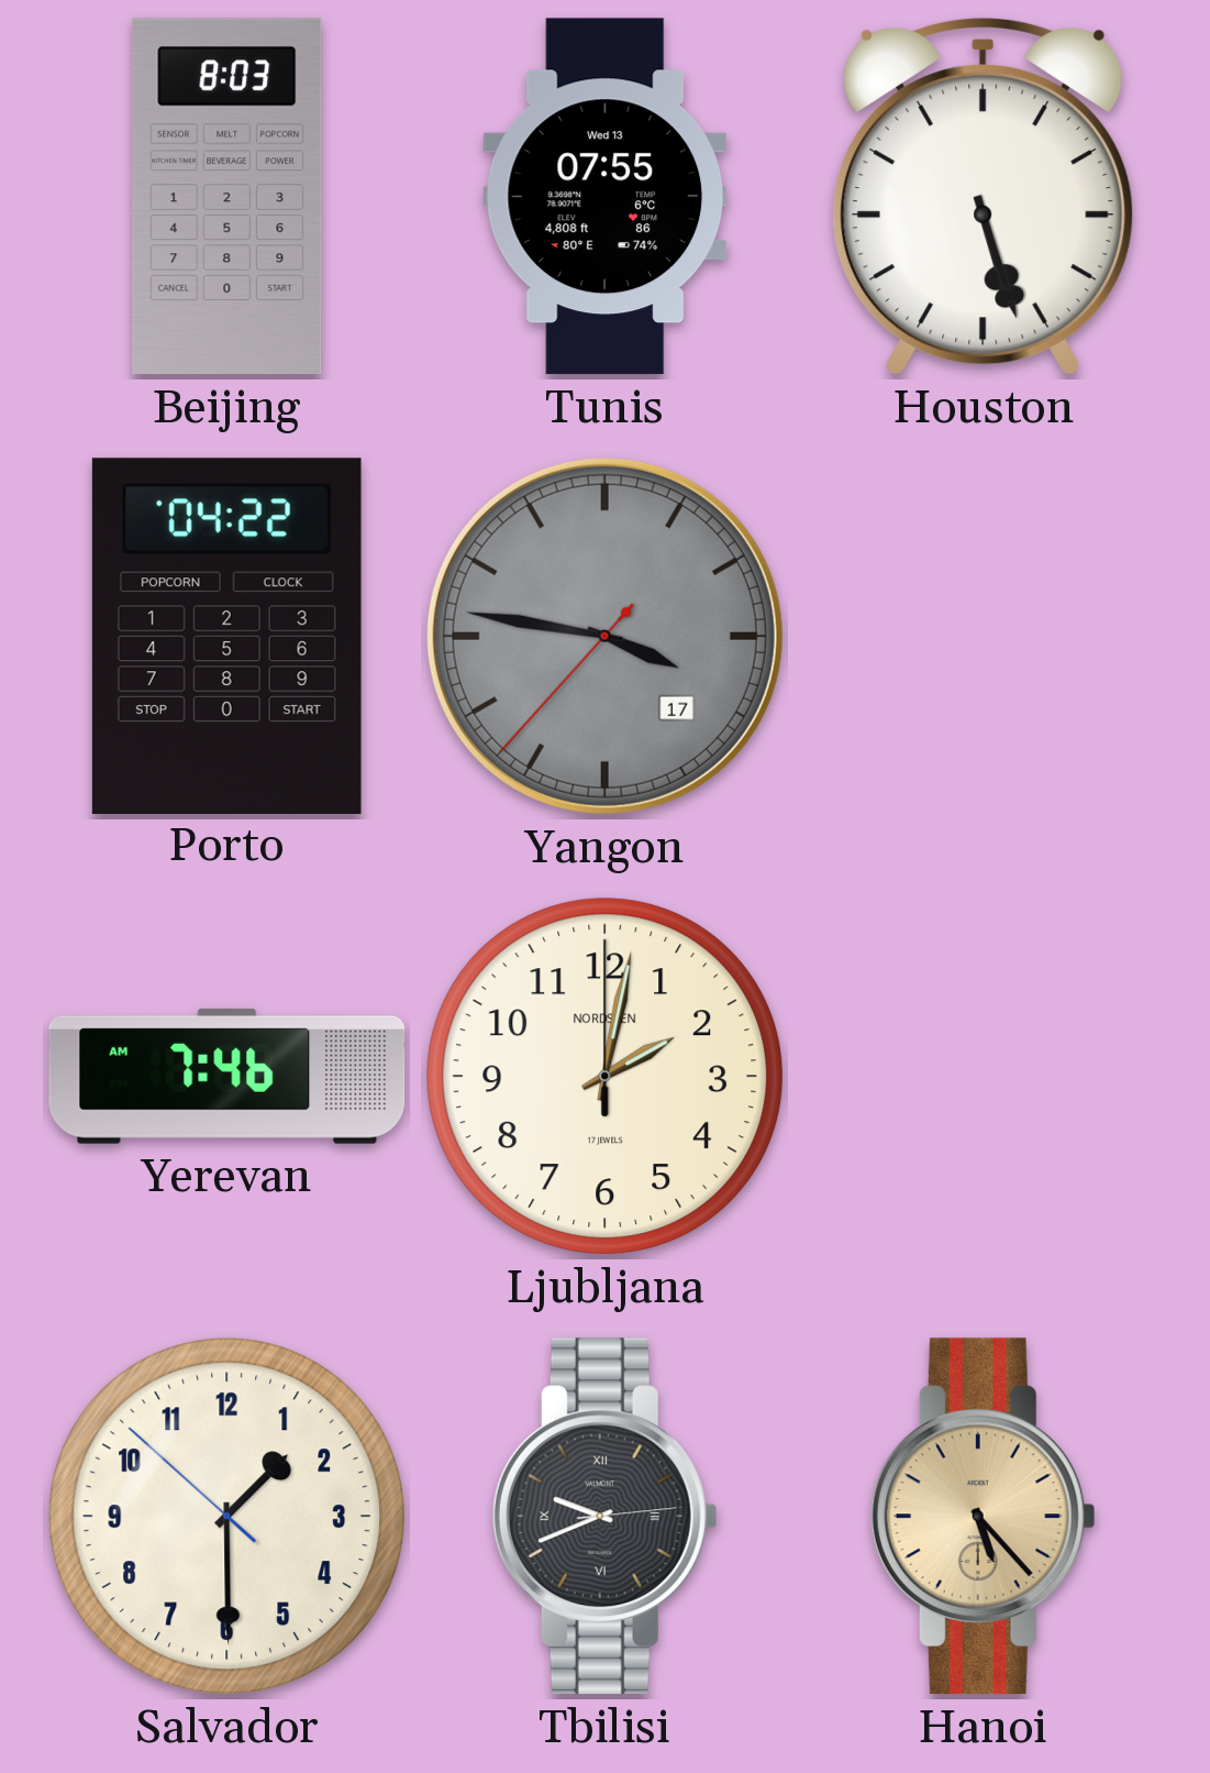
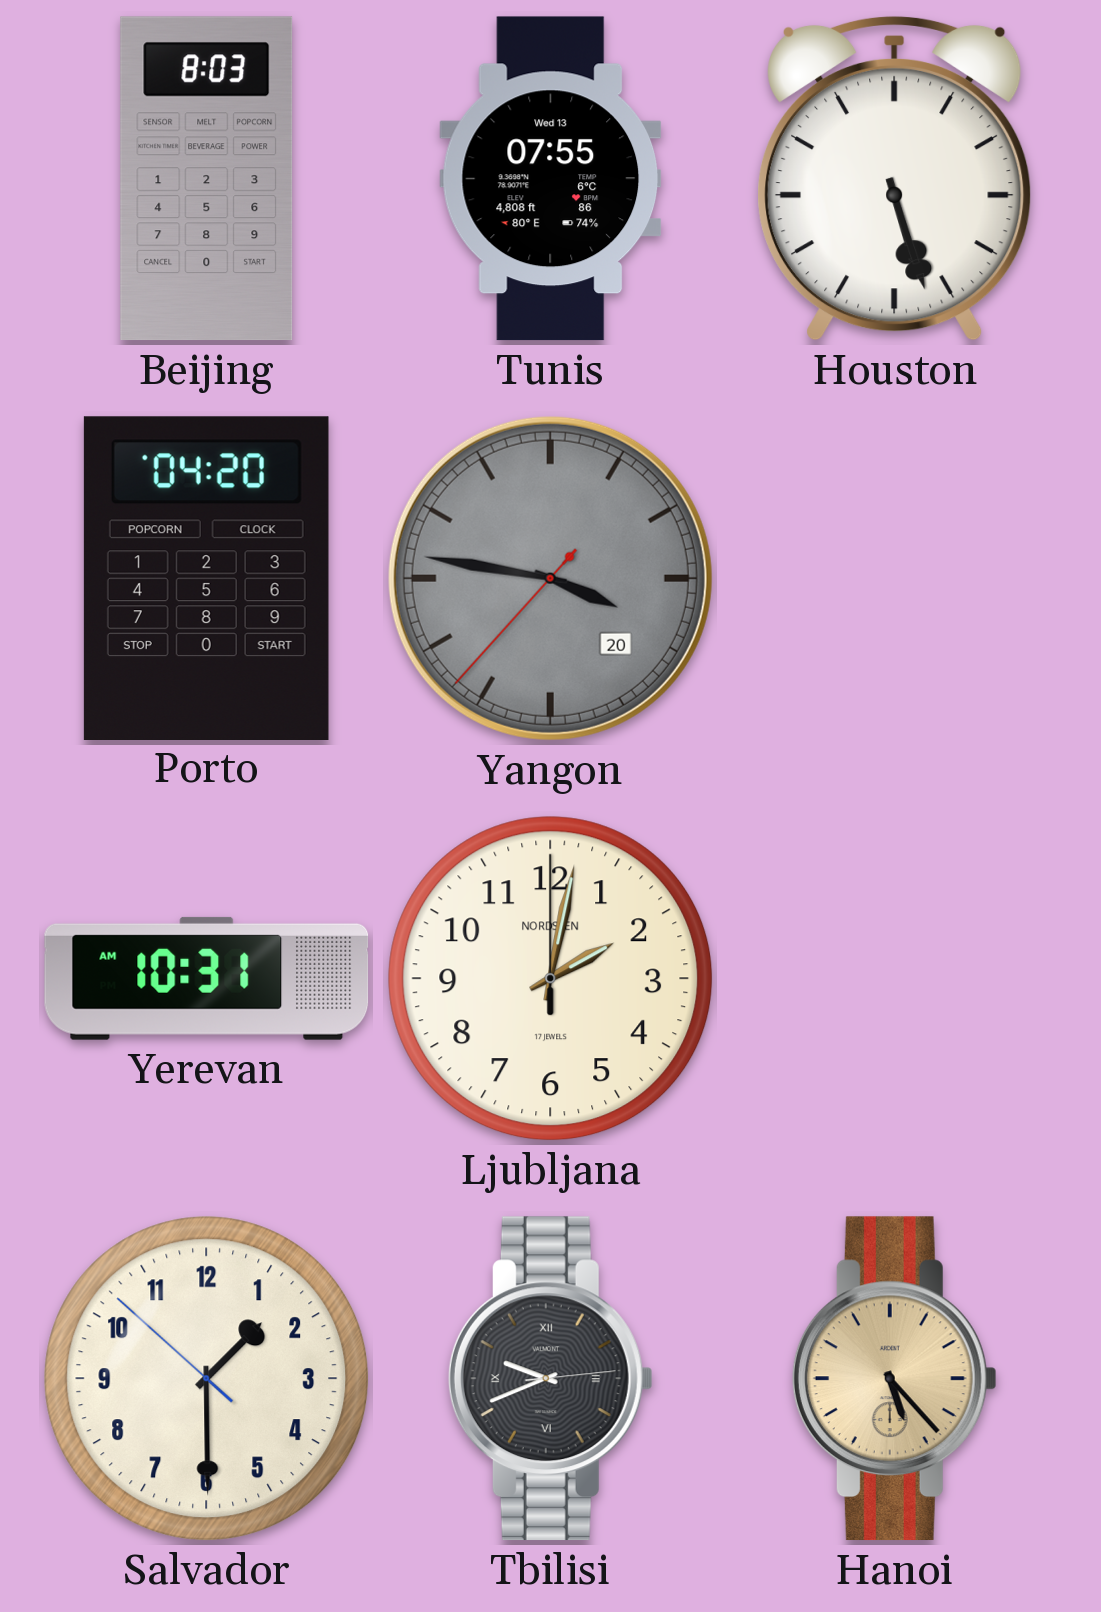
Porto: 04:22 -> 04:20
Yangon date: 17 -> 20
Yerevan: 7:46 -> 10:31
